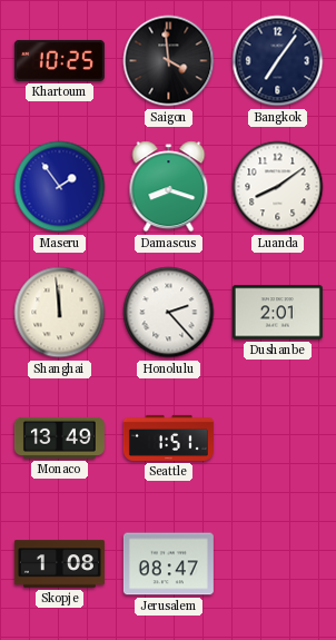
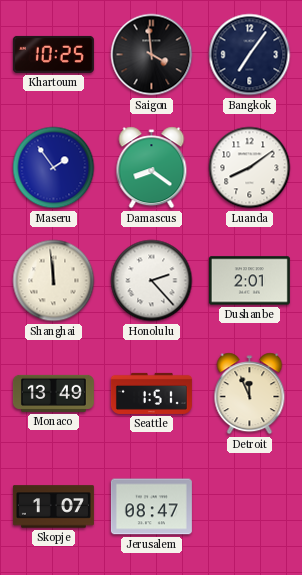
Damascus: 8:18 -> 8:21
Detroit: none -> 11:56
Skopje: 1:08 -> 1:07
